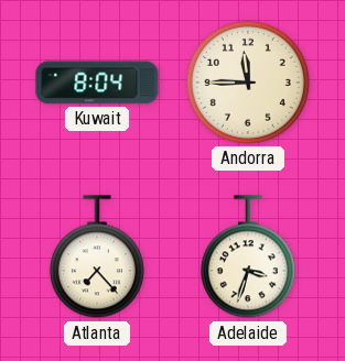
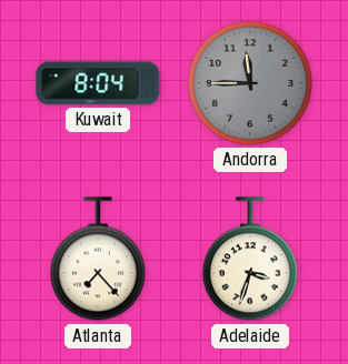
Andorra dial: cream -> grey
